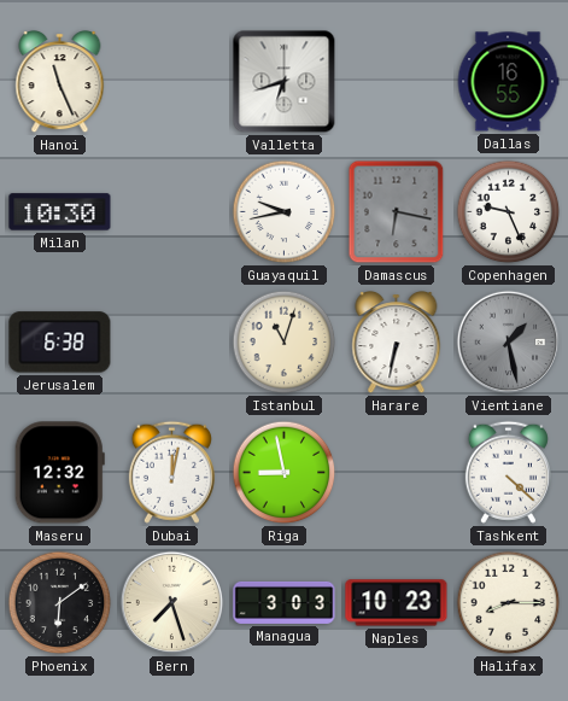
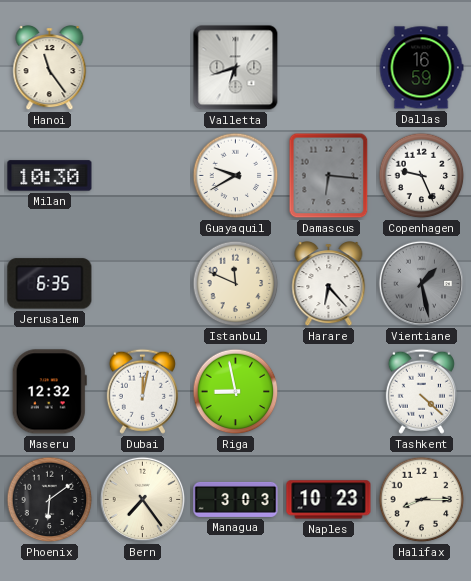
Hanoi: 11:26 -> 11:24
Dallas: 16:55 -> 16:59
Guayaquil: 9:43 -> 9:40
Damascus: 6:17 -> 6:16
Jerusalem: 6:38 -> 6:35
Istanbul: 11:03 -> 11:49
Harare: 6:32 -> 6:23
Bern: 7:27 -> 7:24
